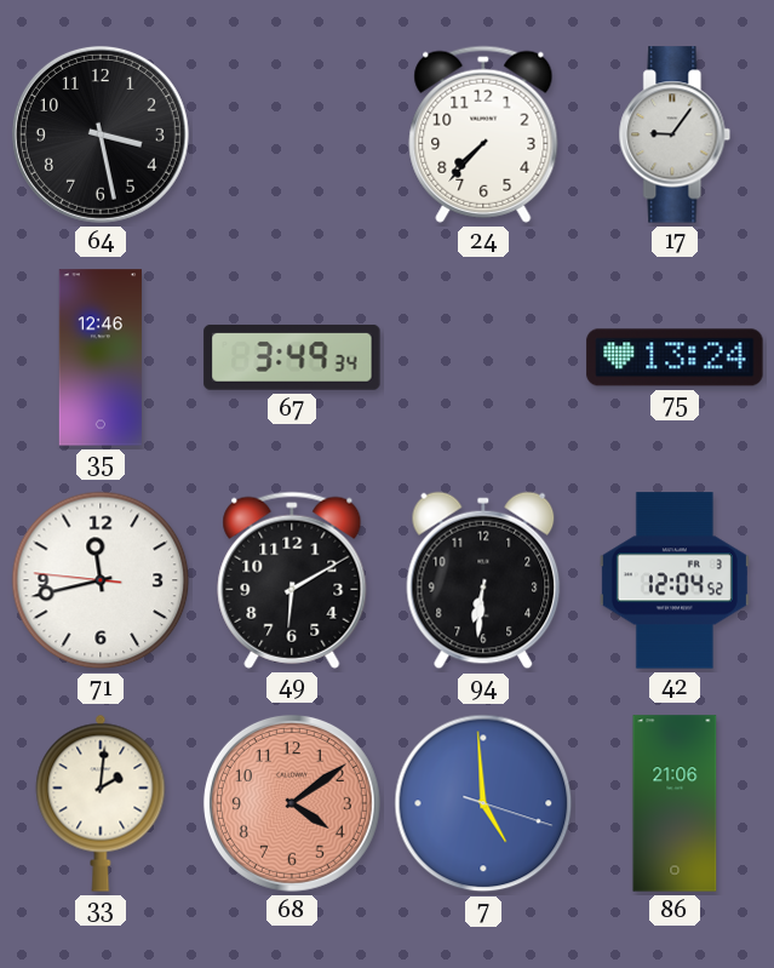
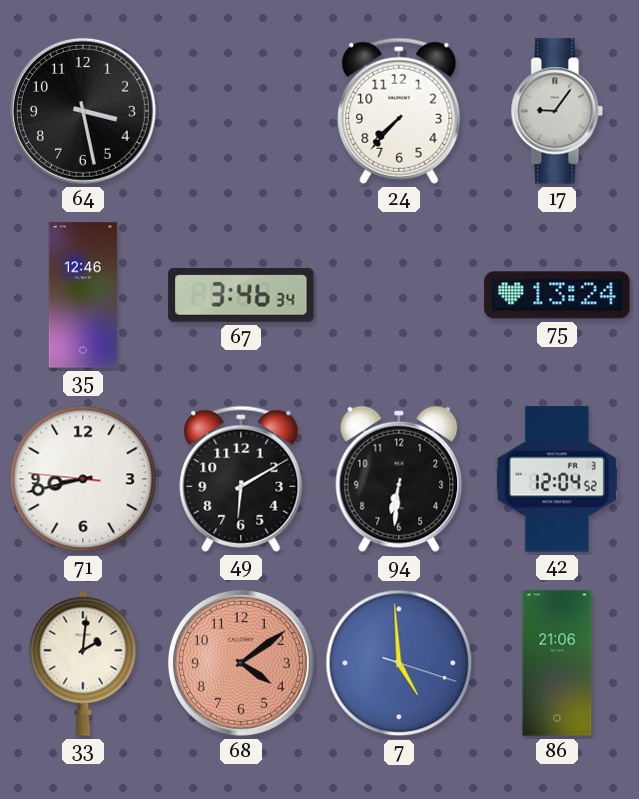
67: 3:49 -> 3:46
71: 11:42 -> 8:42
